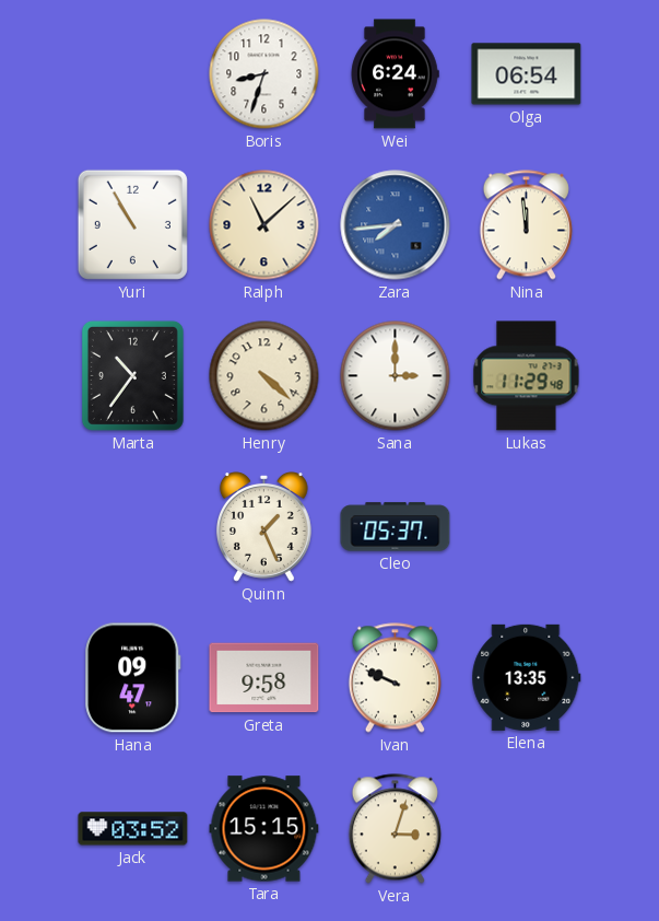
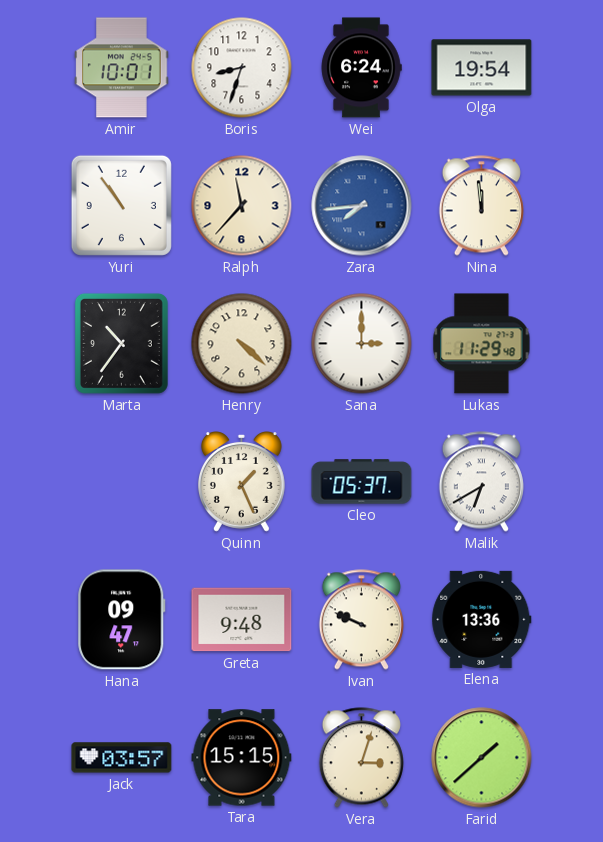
Amir: none -> 10:01
Olga: 06:54 -> 19:54
Yuri: 10:55 -> 10:54
Ralph: 11:08 -> 11:37
Malik: none -> 6:40
Greta: 9:58 -> 9:48
Elena: 13:35 -> 13:36
Jack: 03:52 -> 03:57
Farid: none -> 1:38
